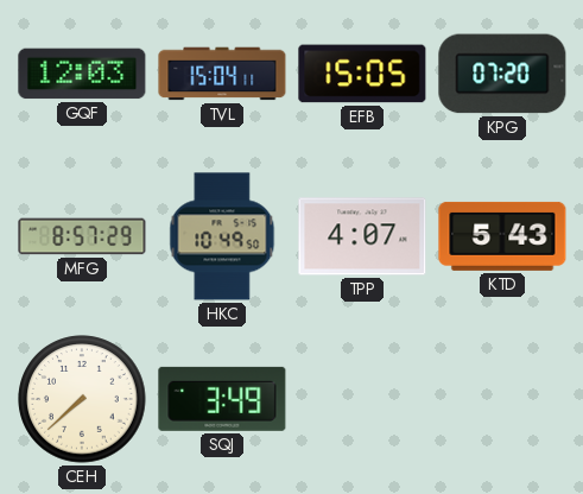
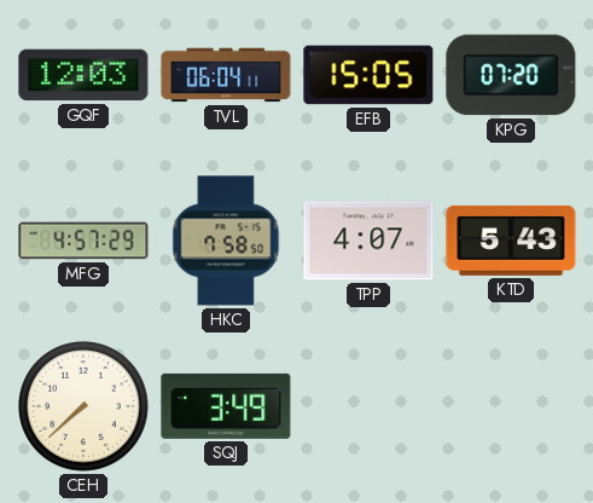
TVL: 15:04 -> 06:04
MFG: 8:57 -> 4:57
HKC: 10:49 -> 7:58
